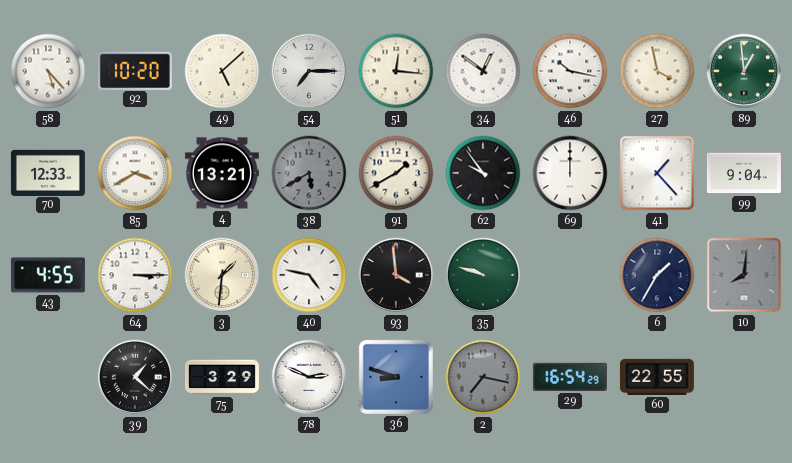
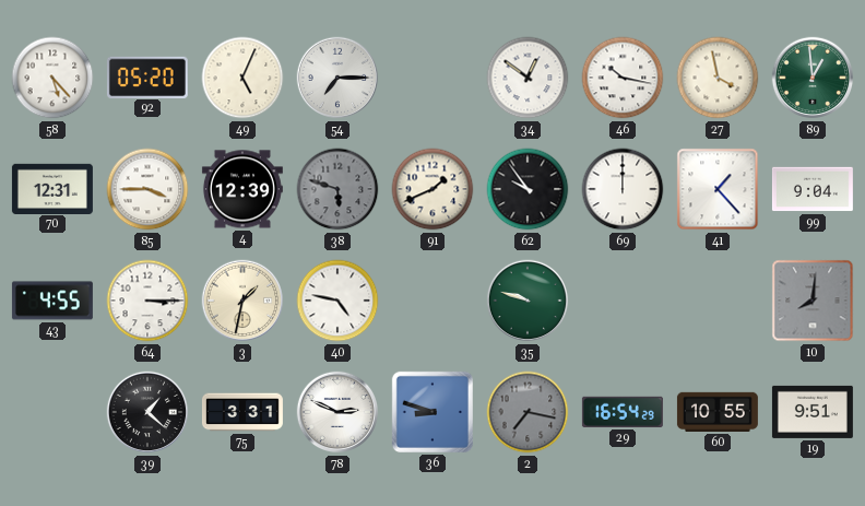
92: 10:20 -> 05:20
49: 5:08 -> 5:04
51: 12:16 -> none
70: 12:33 -> 12:31
85: 3:40 -> 3:45
4: 13:21 -> 12:39
38: 5:40 -> 5:48
91: 1:40 -> 1:41
3: 1:31 -> 1:32
93: 3:59 -> none
6: 1:35 -> none
75: 3:29 -> 3:31
60: 22:55 -> 10:55
19: none -> 9:51
